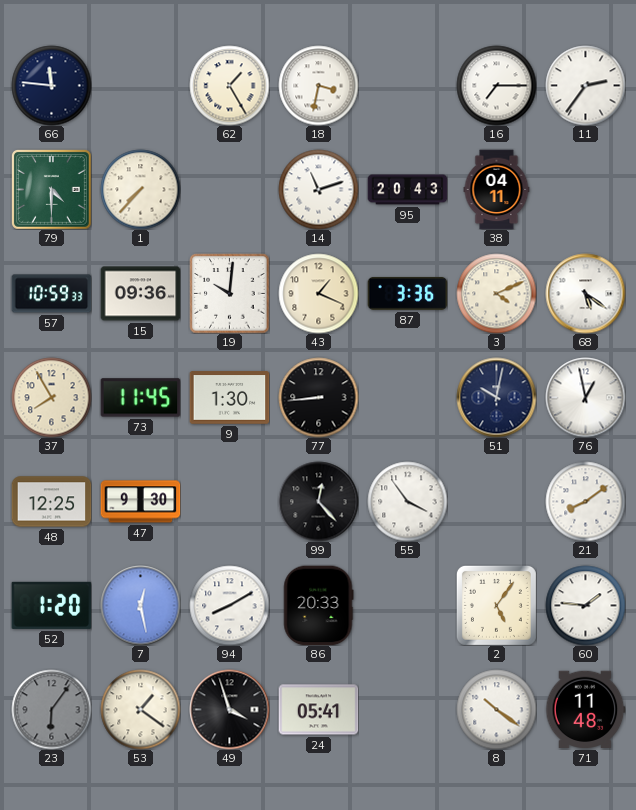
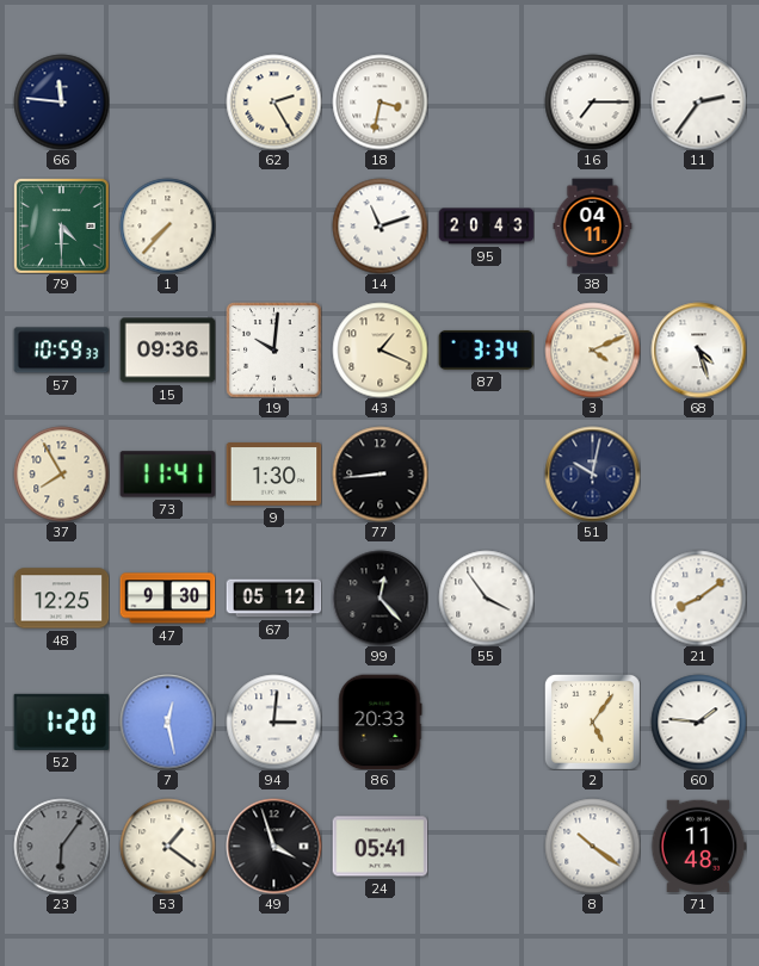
62: 1:25 -> 2:25
87: 3:36 -> 3:34
68: 5:21 -> 4:27
73: 11:45 -> 11:41
76: 12:58 -> none
67: none -> 05:12
94: 8:10 -> 3:01
